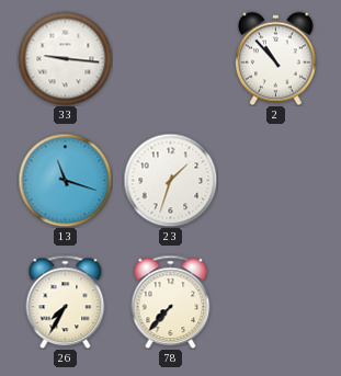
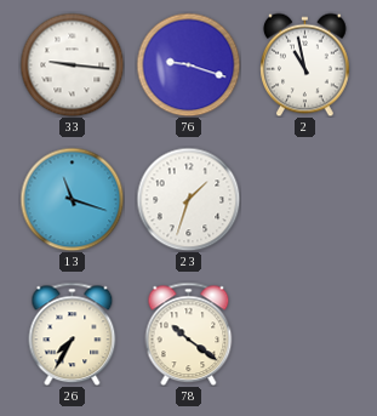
76: none -> 9:18
2: 10:53 -> 10:58
78: 7:37 -> 10:21
